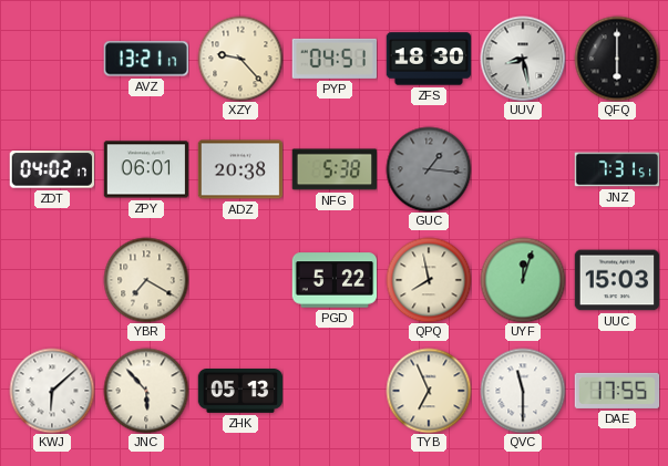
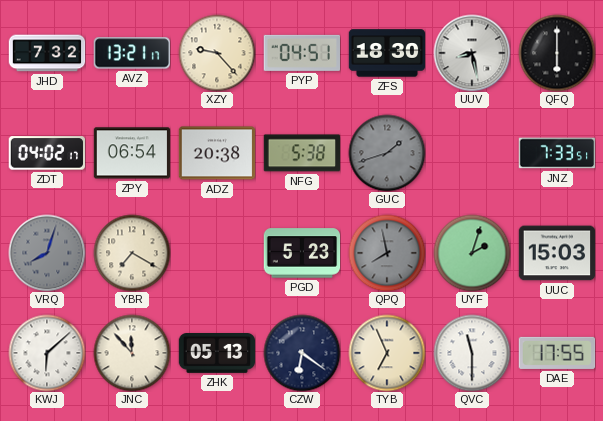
JHD: none -> 7:32
ZPY: 06:01 -> 06:54
GUC: 1:16 -> 1:42
JNZ: 7:31 -> 7:33
VRQ: none -> 8:03
PGD: 5:22 -> 5:23
QPQ dial: cream -> grey
UYF: 12:03 -> 2:03
JNC: 5:53 -> 11:53
CZW: none -> 6:21
